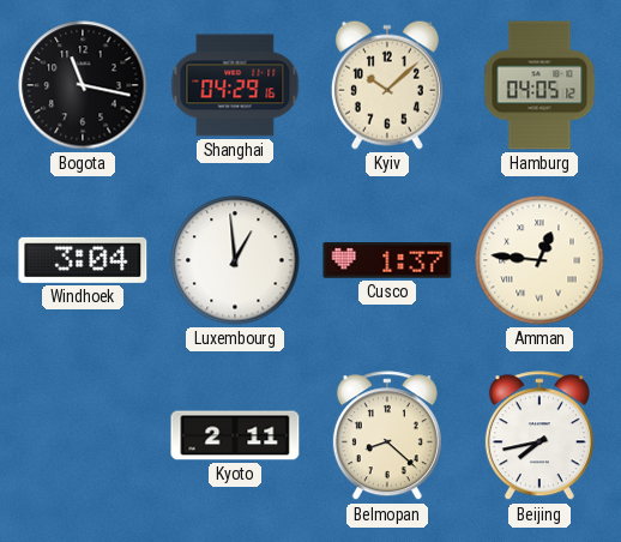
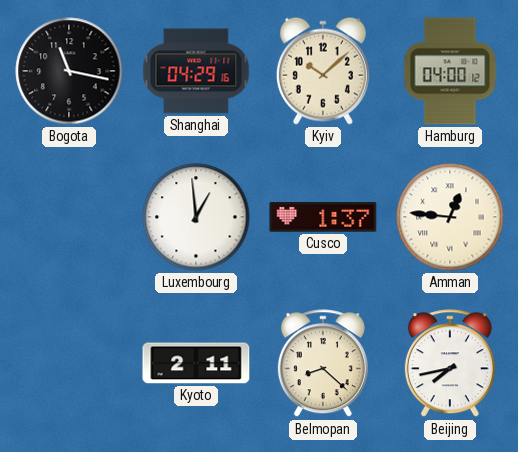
Hamburg: 04:05 -> 04:00
Windhoek: 3:04 -> none
